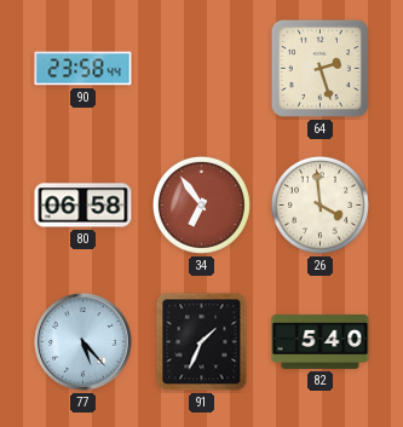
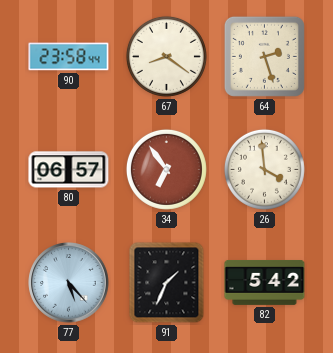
67: none -> 8:21
80: 06:58 -> 06:57
82: 5:40 -> 5:42
